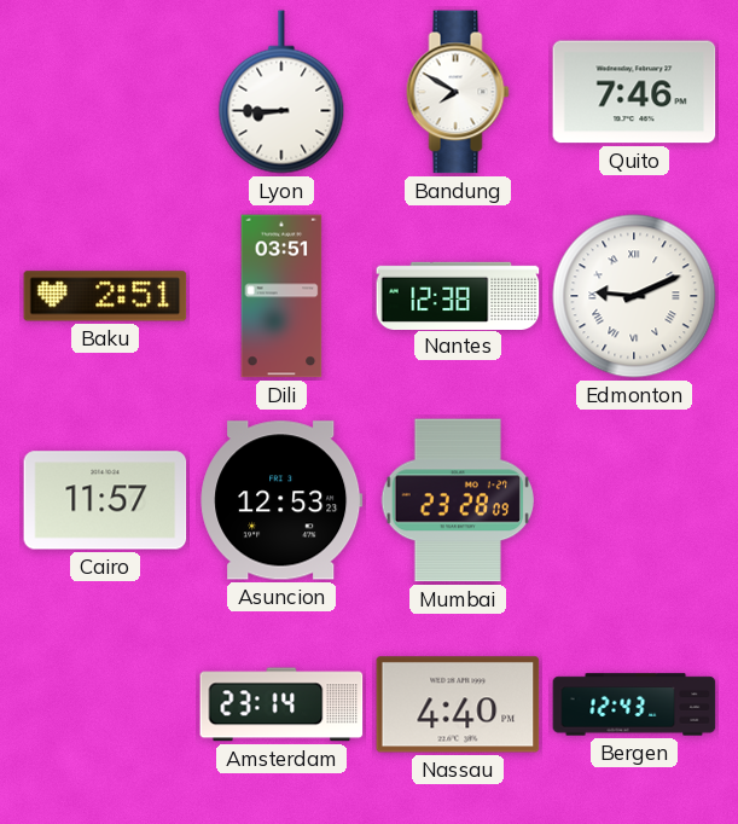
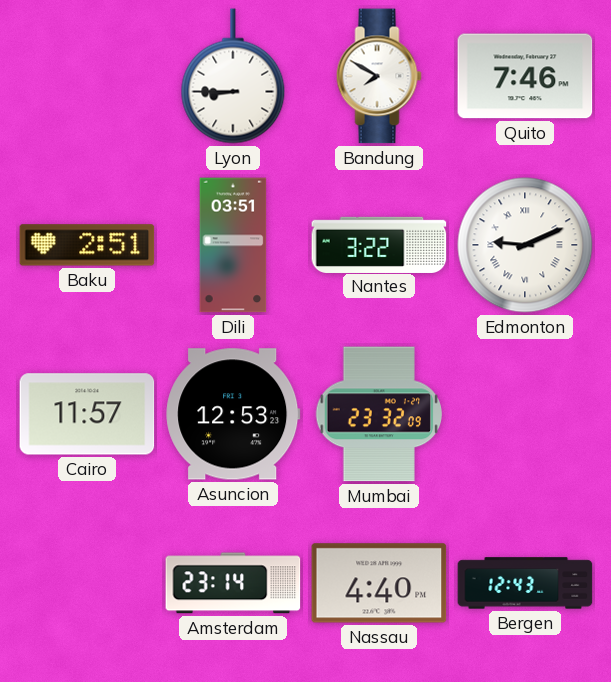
Nantes: 12:38 -> 3:22
Mumbai: 23:28 -> 23:32
